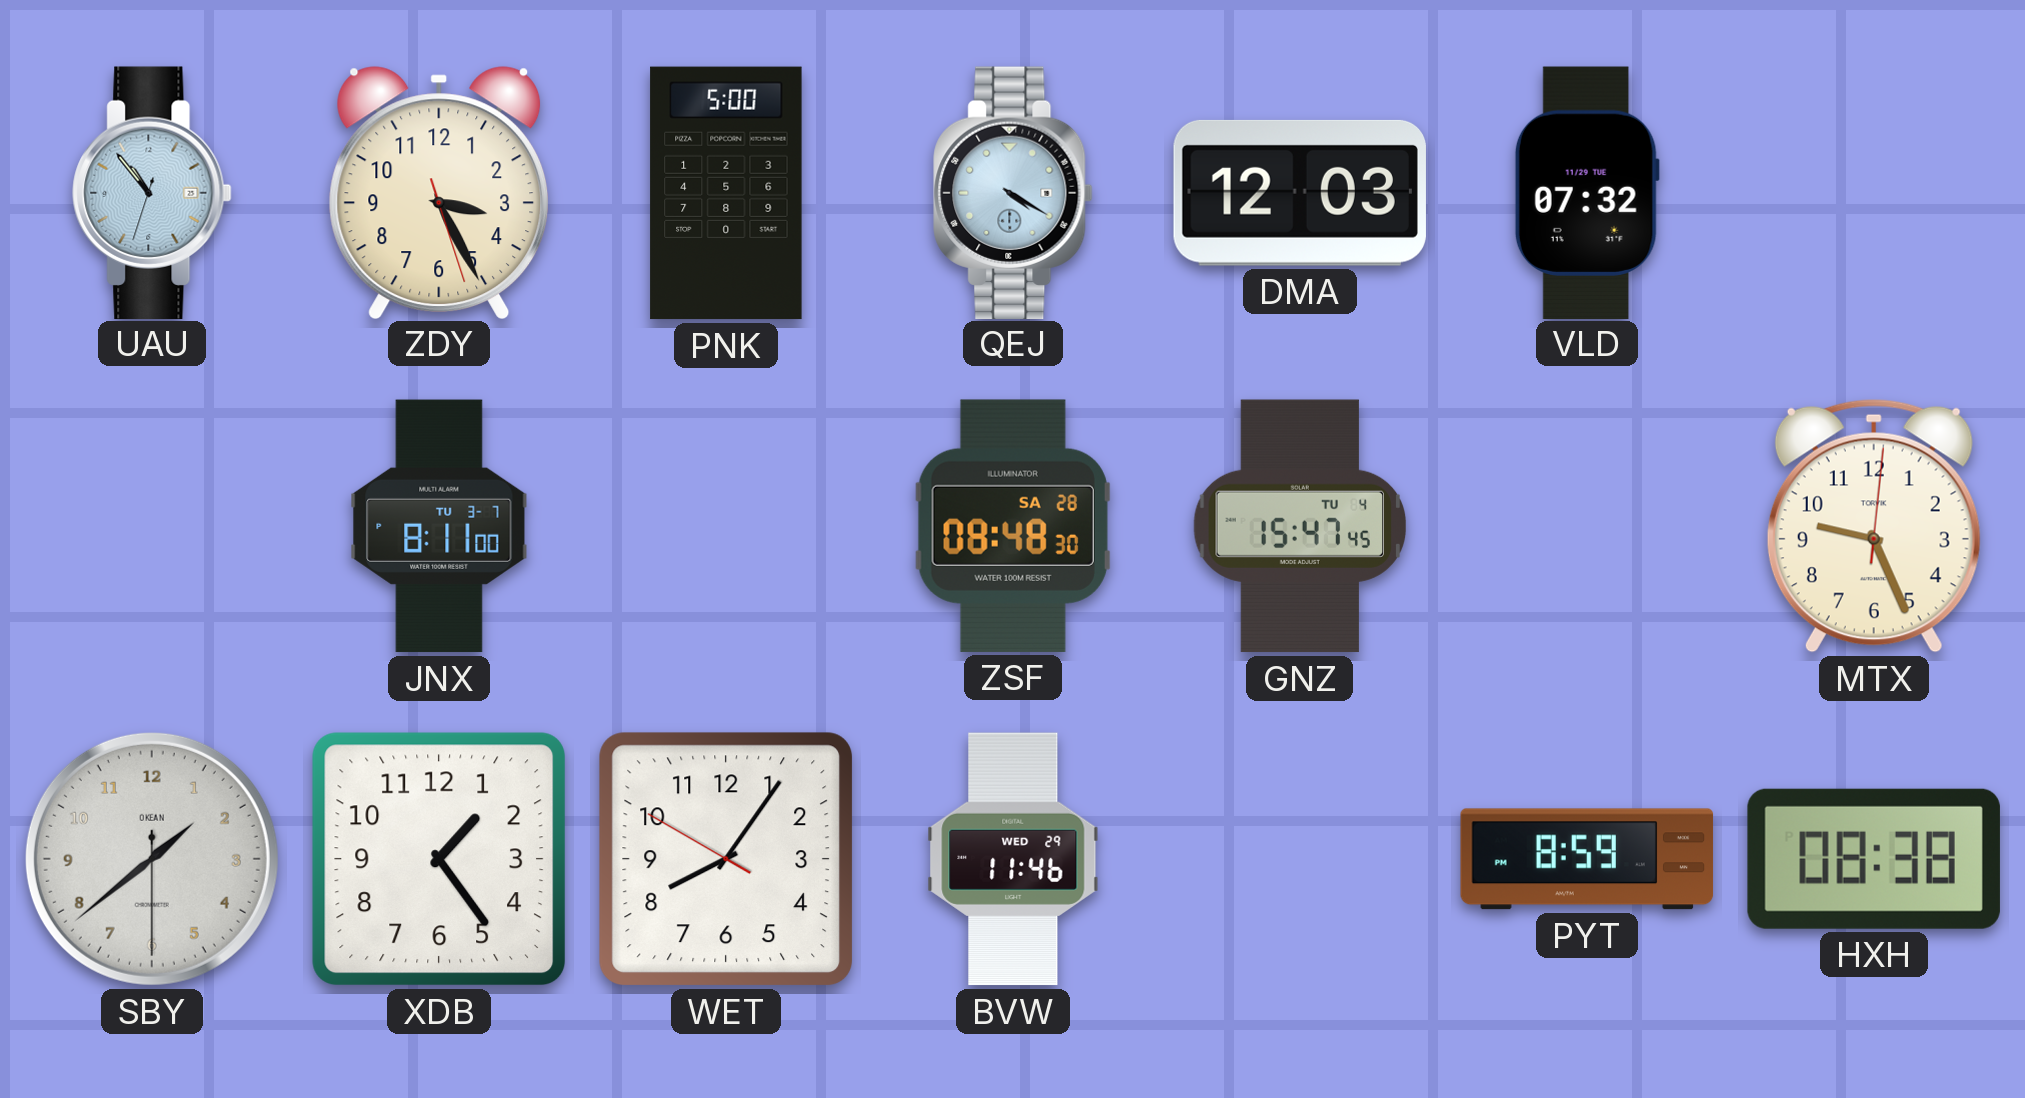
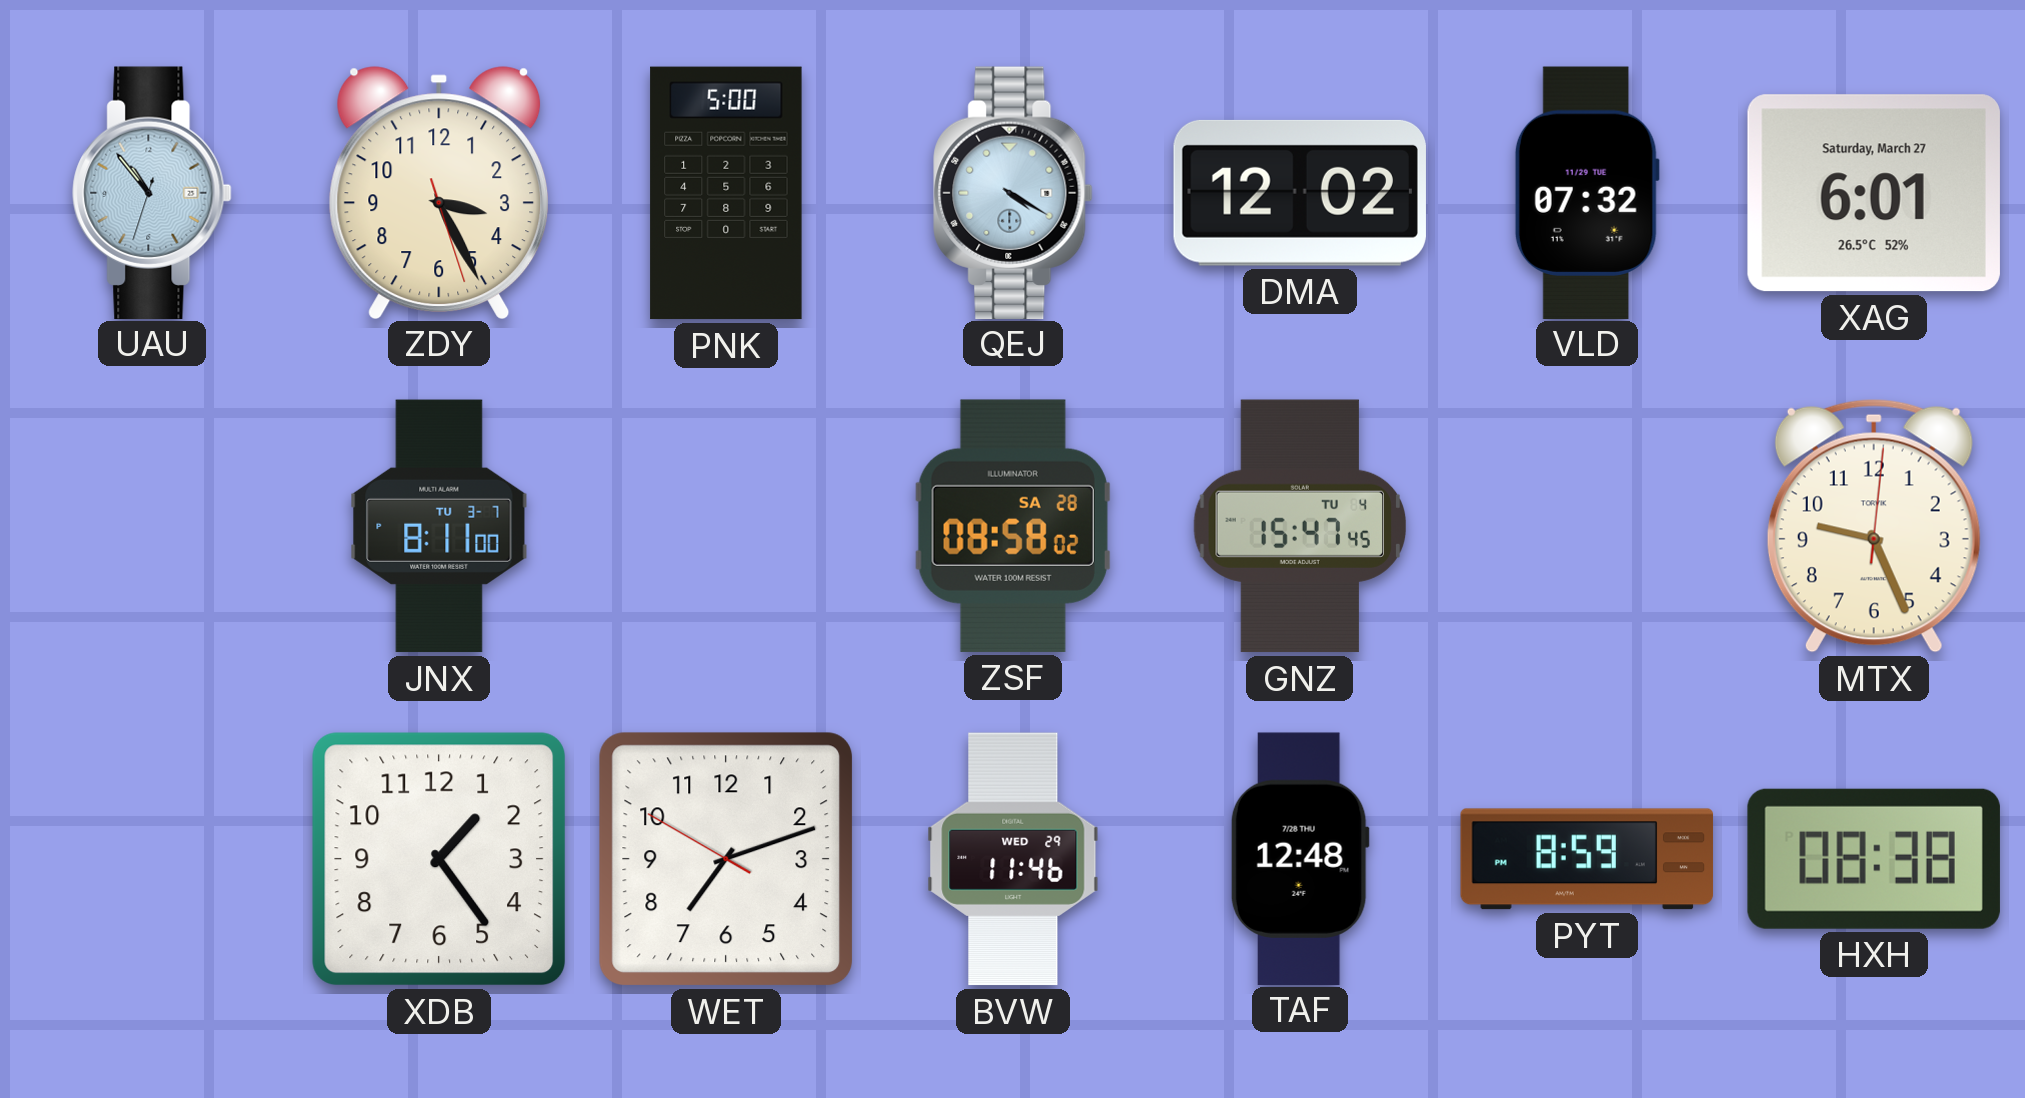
DMA: 12:03 -> 12:02
XAG: none -> 6:01
ZSF: 08:48 -> 08:58
SBY: 1:38 -> none
WET: 8:05 -> 7:11
TAF: none -> 12:48
